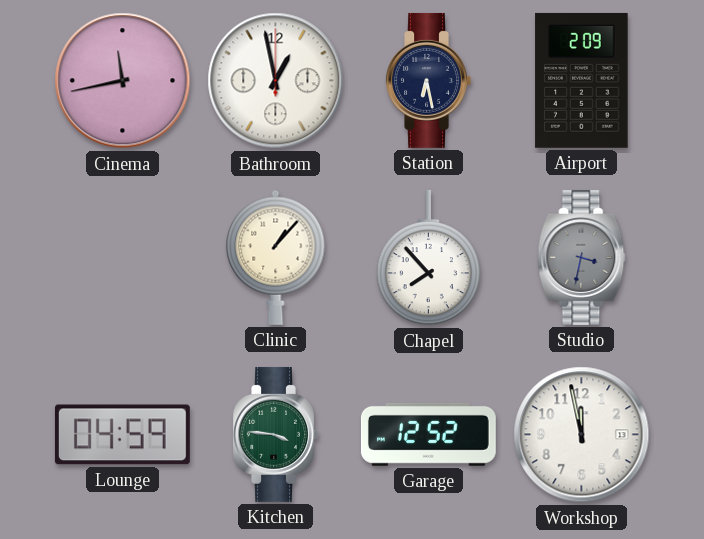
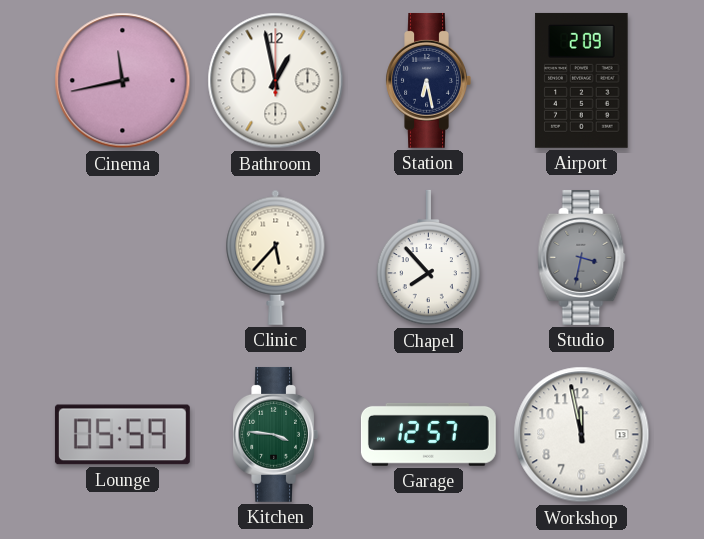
Clinic: 1:07 -> 5:37
Lounge: 04:59 -> 05:59
Garage: 12:52 -> 12:57
